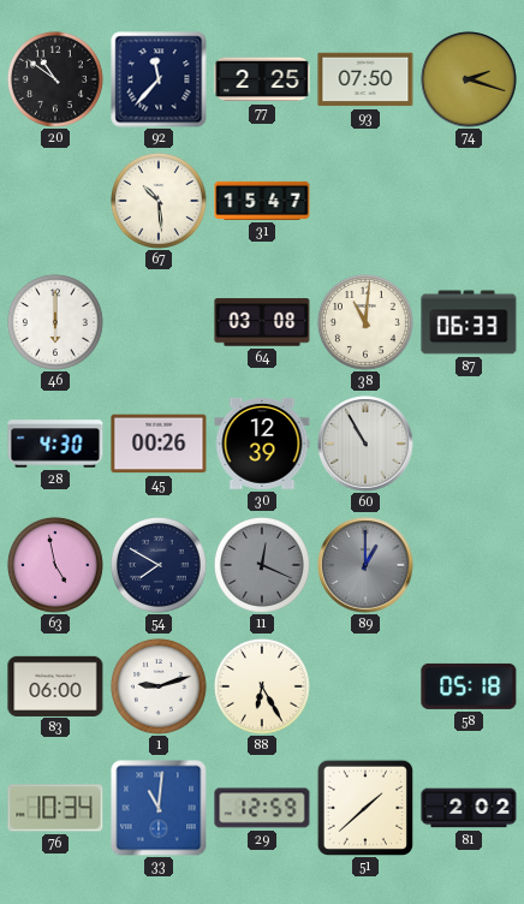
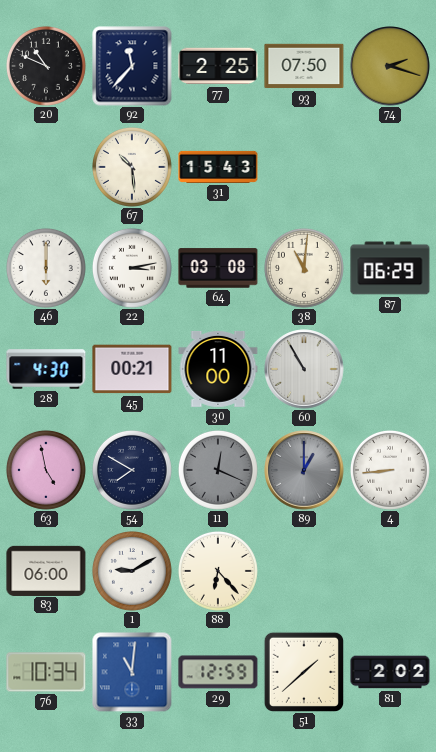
20: 10:51 -> 10:49
31: 15:47 -> 15:43
22: none -> 3:13
87: 06:33 -> 06:29
45: 00:26 -> 00:21
30: 12:39 -> 11:00
4: none -> 8:44
1: 9:12 -> 9:10
88: 6:25 -> 6:23
58: 05:18 -> none
